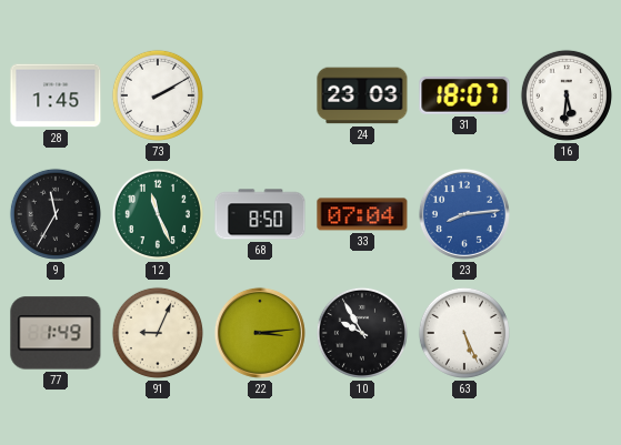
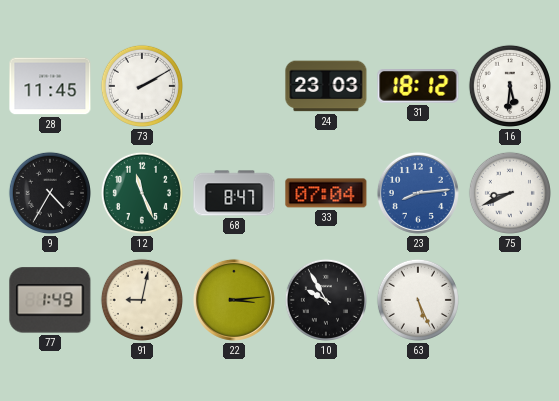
28: 1:45 -> 11:45
31: 18:07 -> 18:12
9: 11:35 -> 4:35
68: 8:50 -> 8:47
75: none -> 8:41
91: 9:04 -> 9:02
